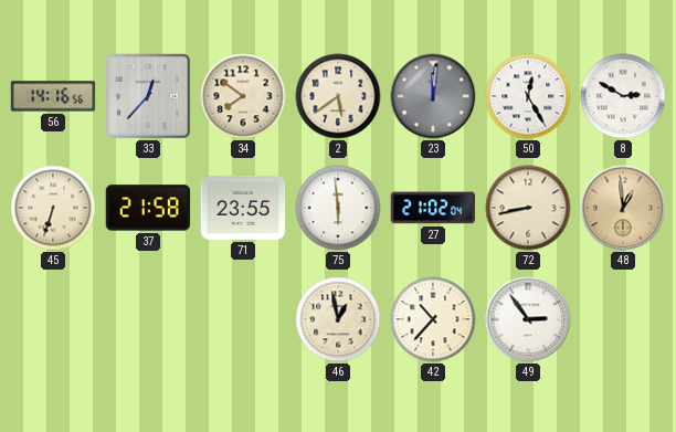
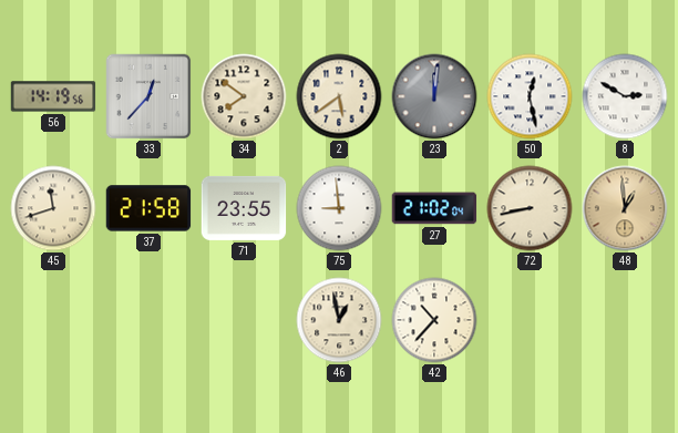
56: 14:16 -> 14:19
50: 12:25 -> 12:28
45: 6:33 -> 11:42
75: 5:59 -> 8:59
49: 2:54 -> none
